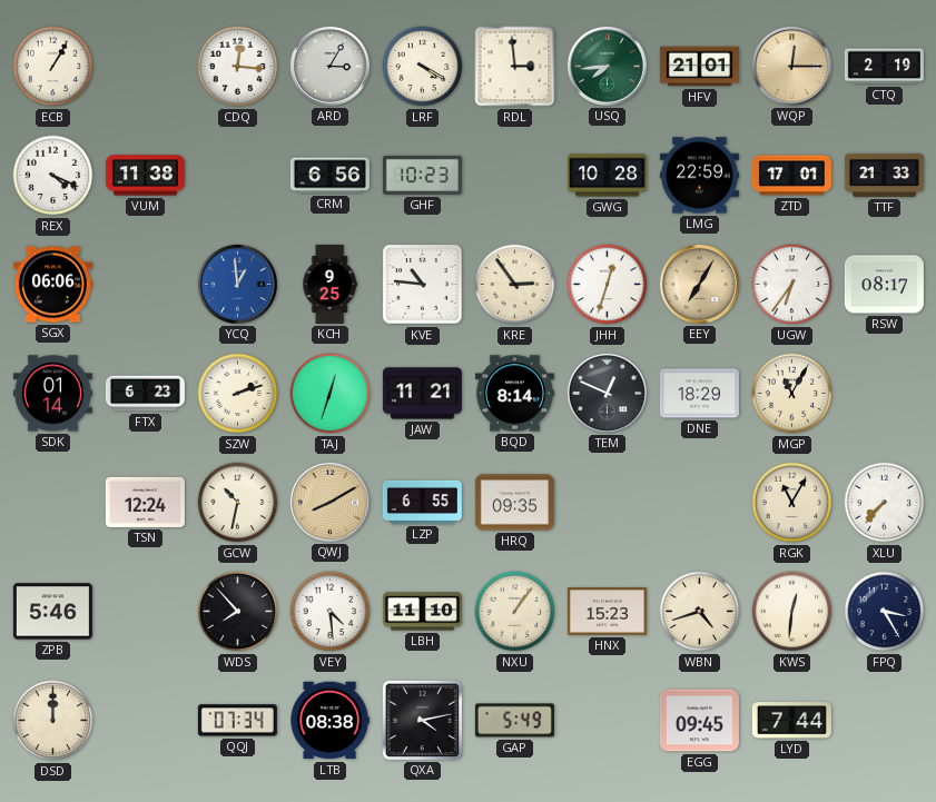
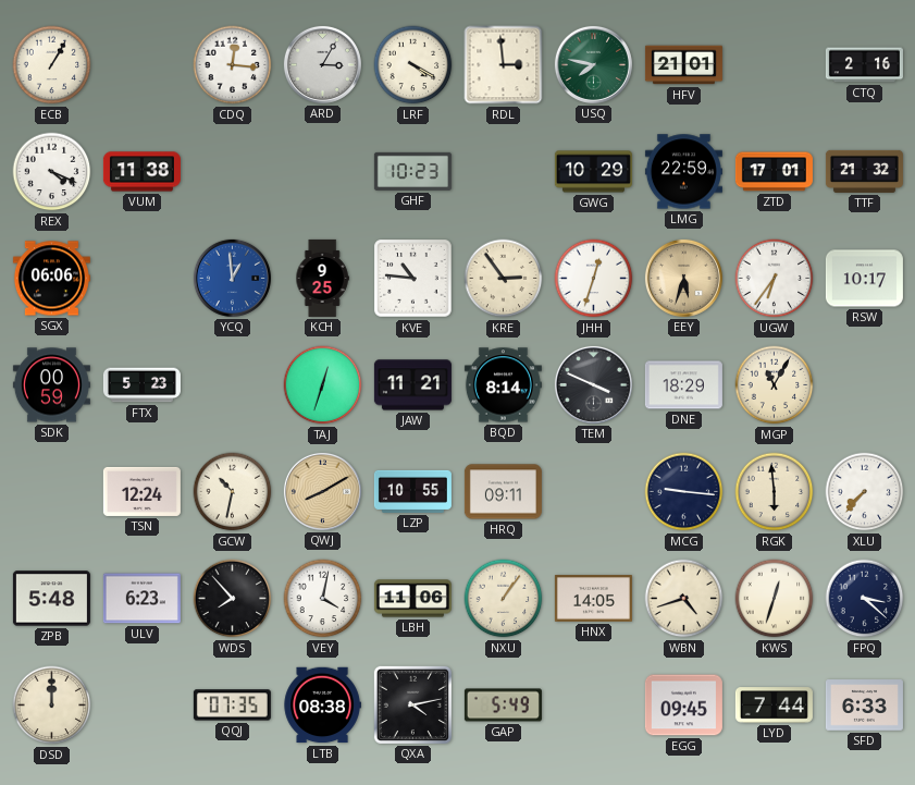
USQ: 7:44 -> 7:47
WQP: 12:15 -> none
CTQ: 2:19 -> 2:16
CRM: 6:56 -> none
GWG: 10:28 -> 10:29
TTF: 21:33 -> 21:32
EEY: 7:05 -> 5:33
RSW: 08:17 -> 10:17
SDK: 01:14 -> 00:59
FTX: 6:23 -> 5:23
SZW: 2:12 -> none
TEM: 12:49 -> 3:49
LZP: 6:55 -> 10:55
HRQ: 09:35 -> 09:11
MCG: none -> 9:16
RGK: 11:05 -> 5:59
ZPB: 5:46 -> 5:48
ULV: none -> 6:23
VEY: 4:29 -> 4:02
LBH: 11:10 -> 11:06
HNX: 15:23 -> 14:05
KWS: 12:31 -> 12:33
FPQ: 3:25 -> 3:22
QQJ: 07:34 -> 07:35
SFD: none -> 6:33
